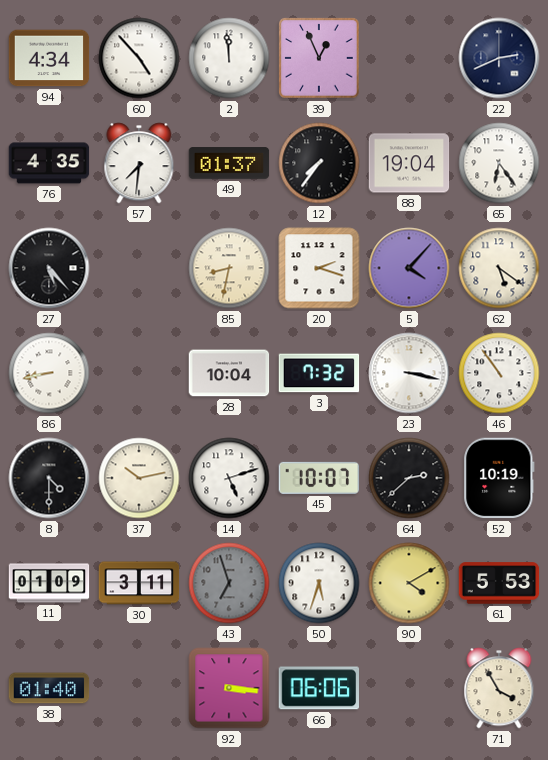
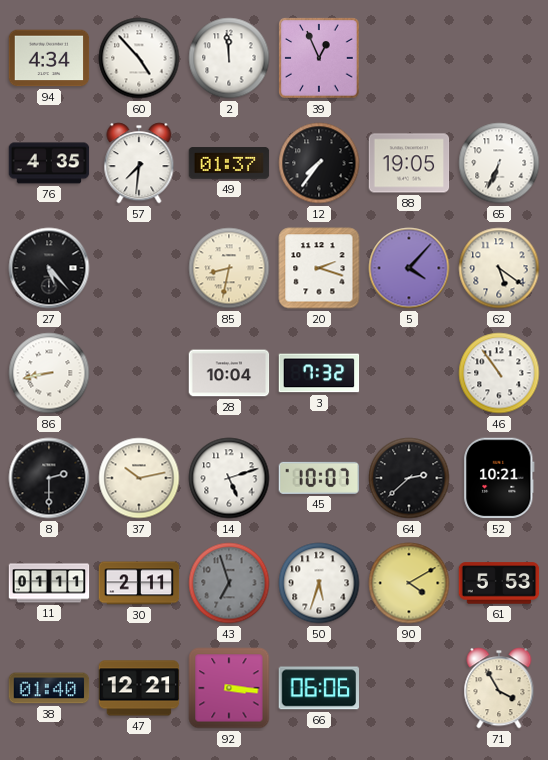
22: 2:41 -> none
88: 19:04 -> 19:05
65: 6:24 -> 6:34
23: 3:17 -> none
8: 4:30 -> 2:30
52: 10:19 -> 10:21
11: 01:09 -> 01:11
30: 3:11 -> 2:11
47: none -> 12:21
